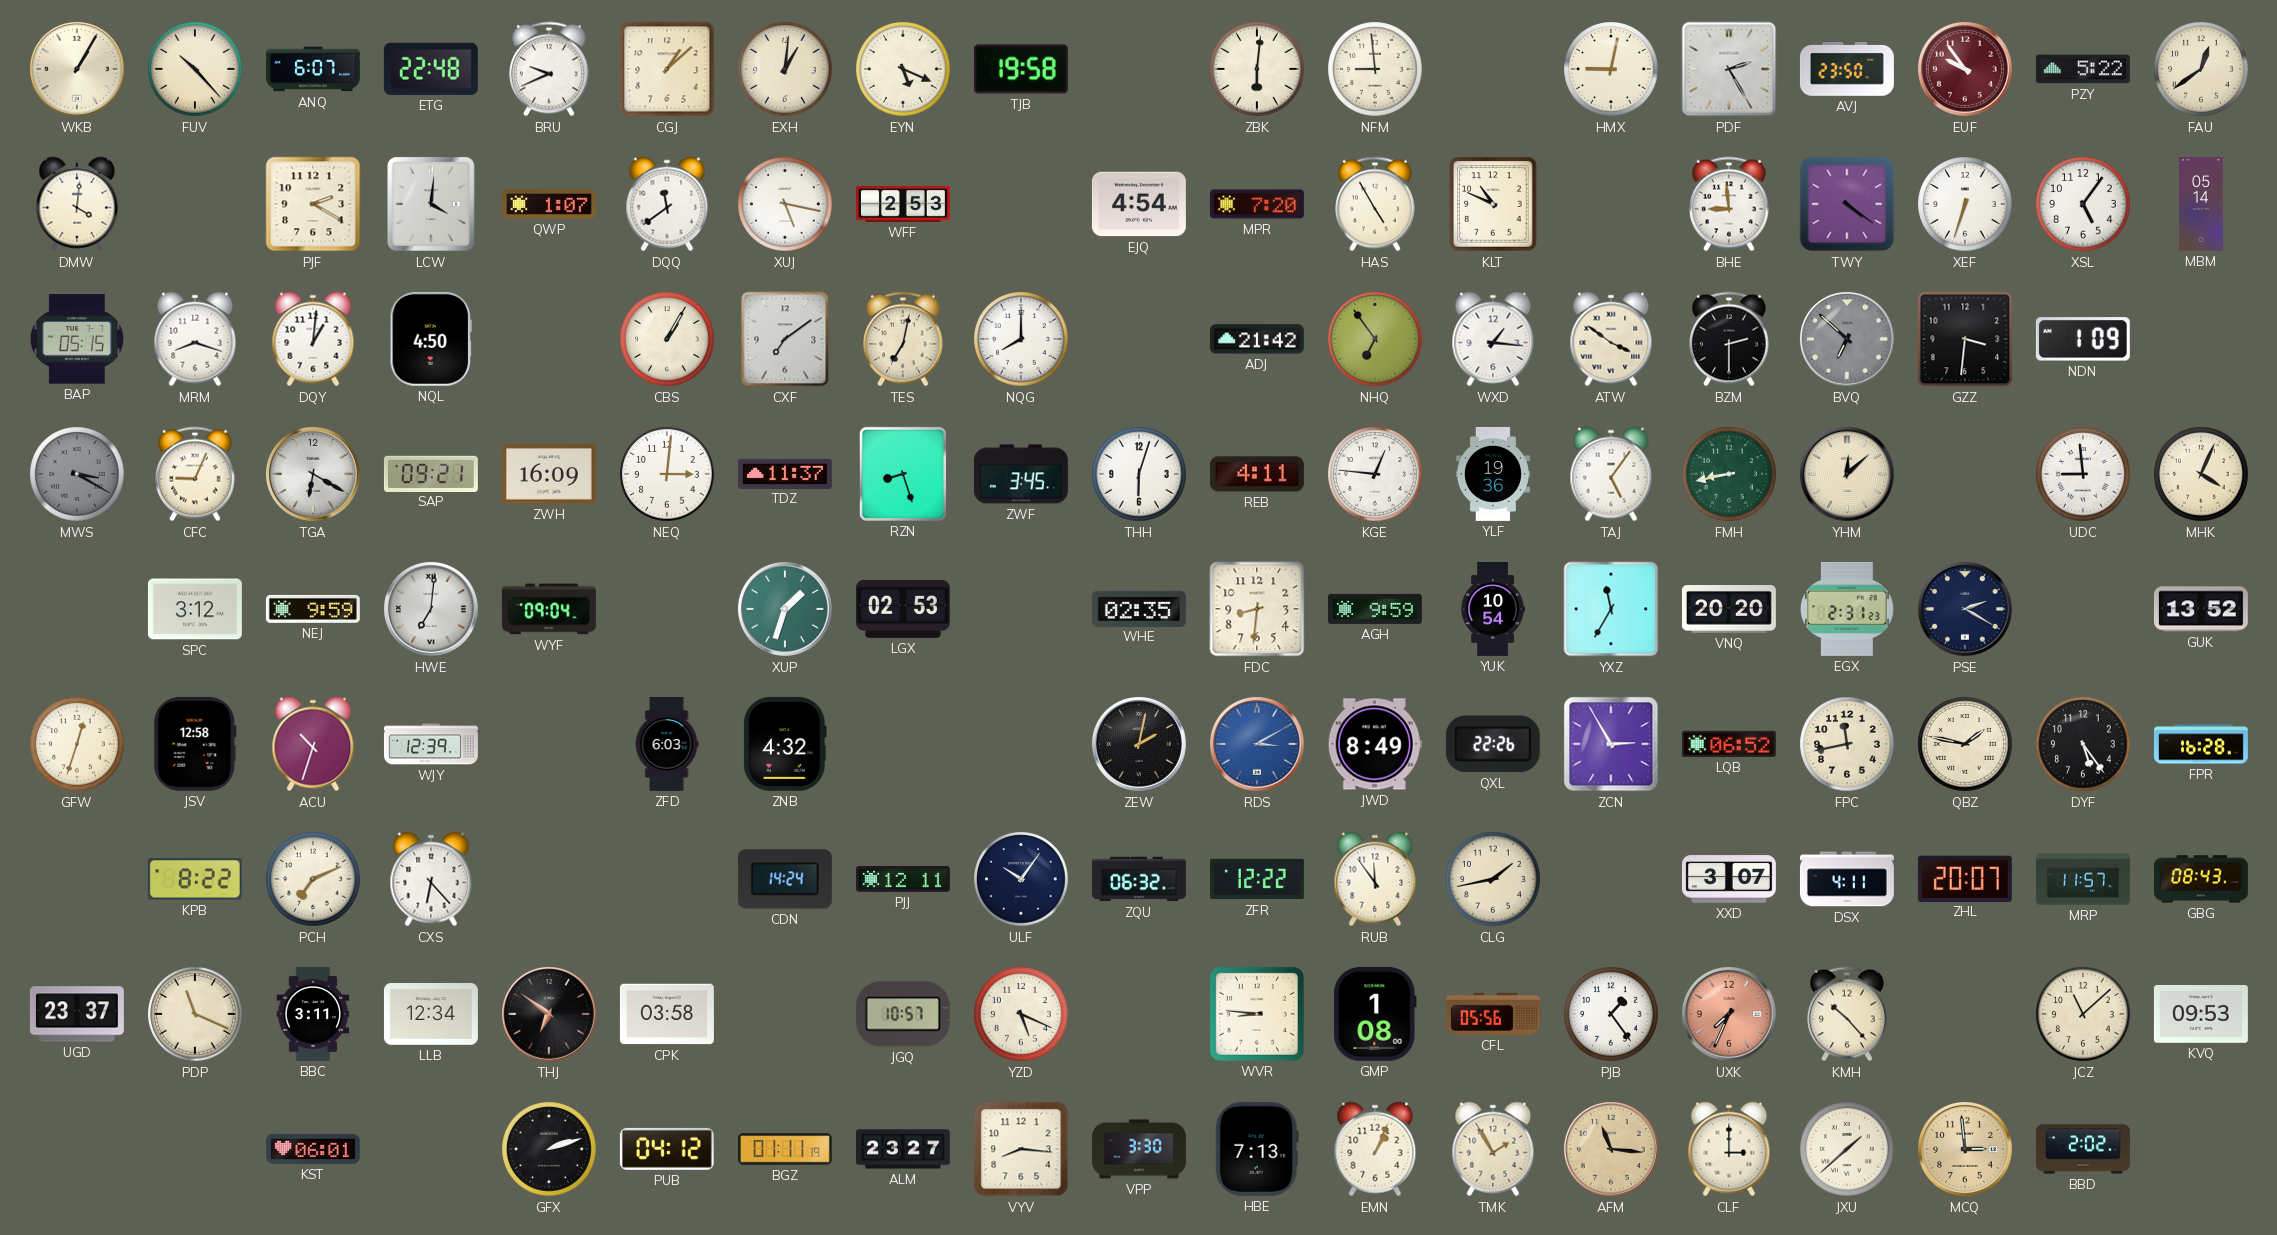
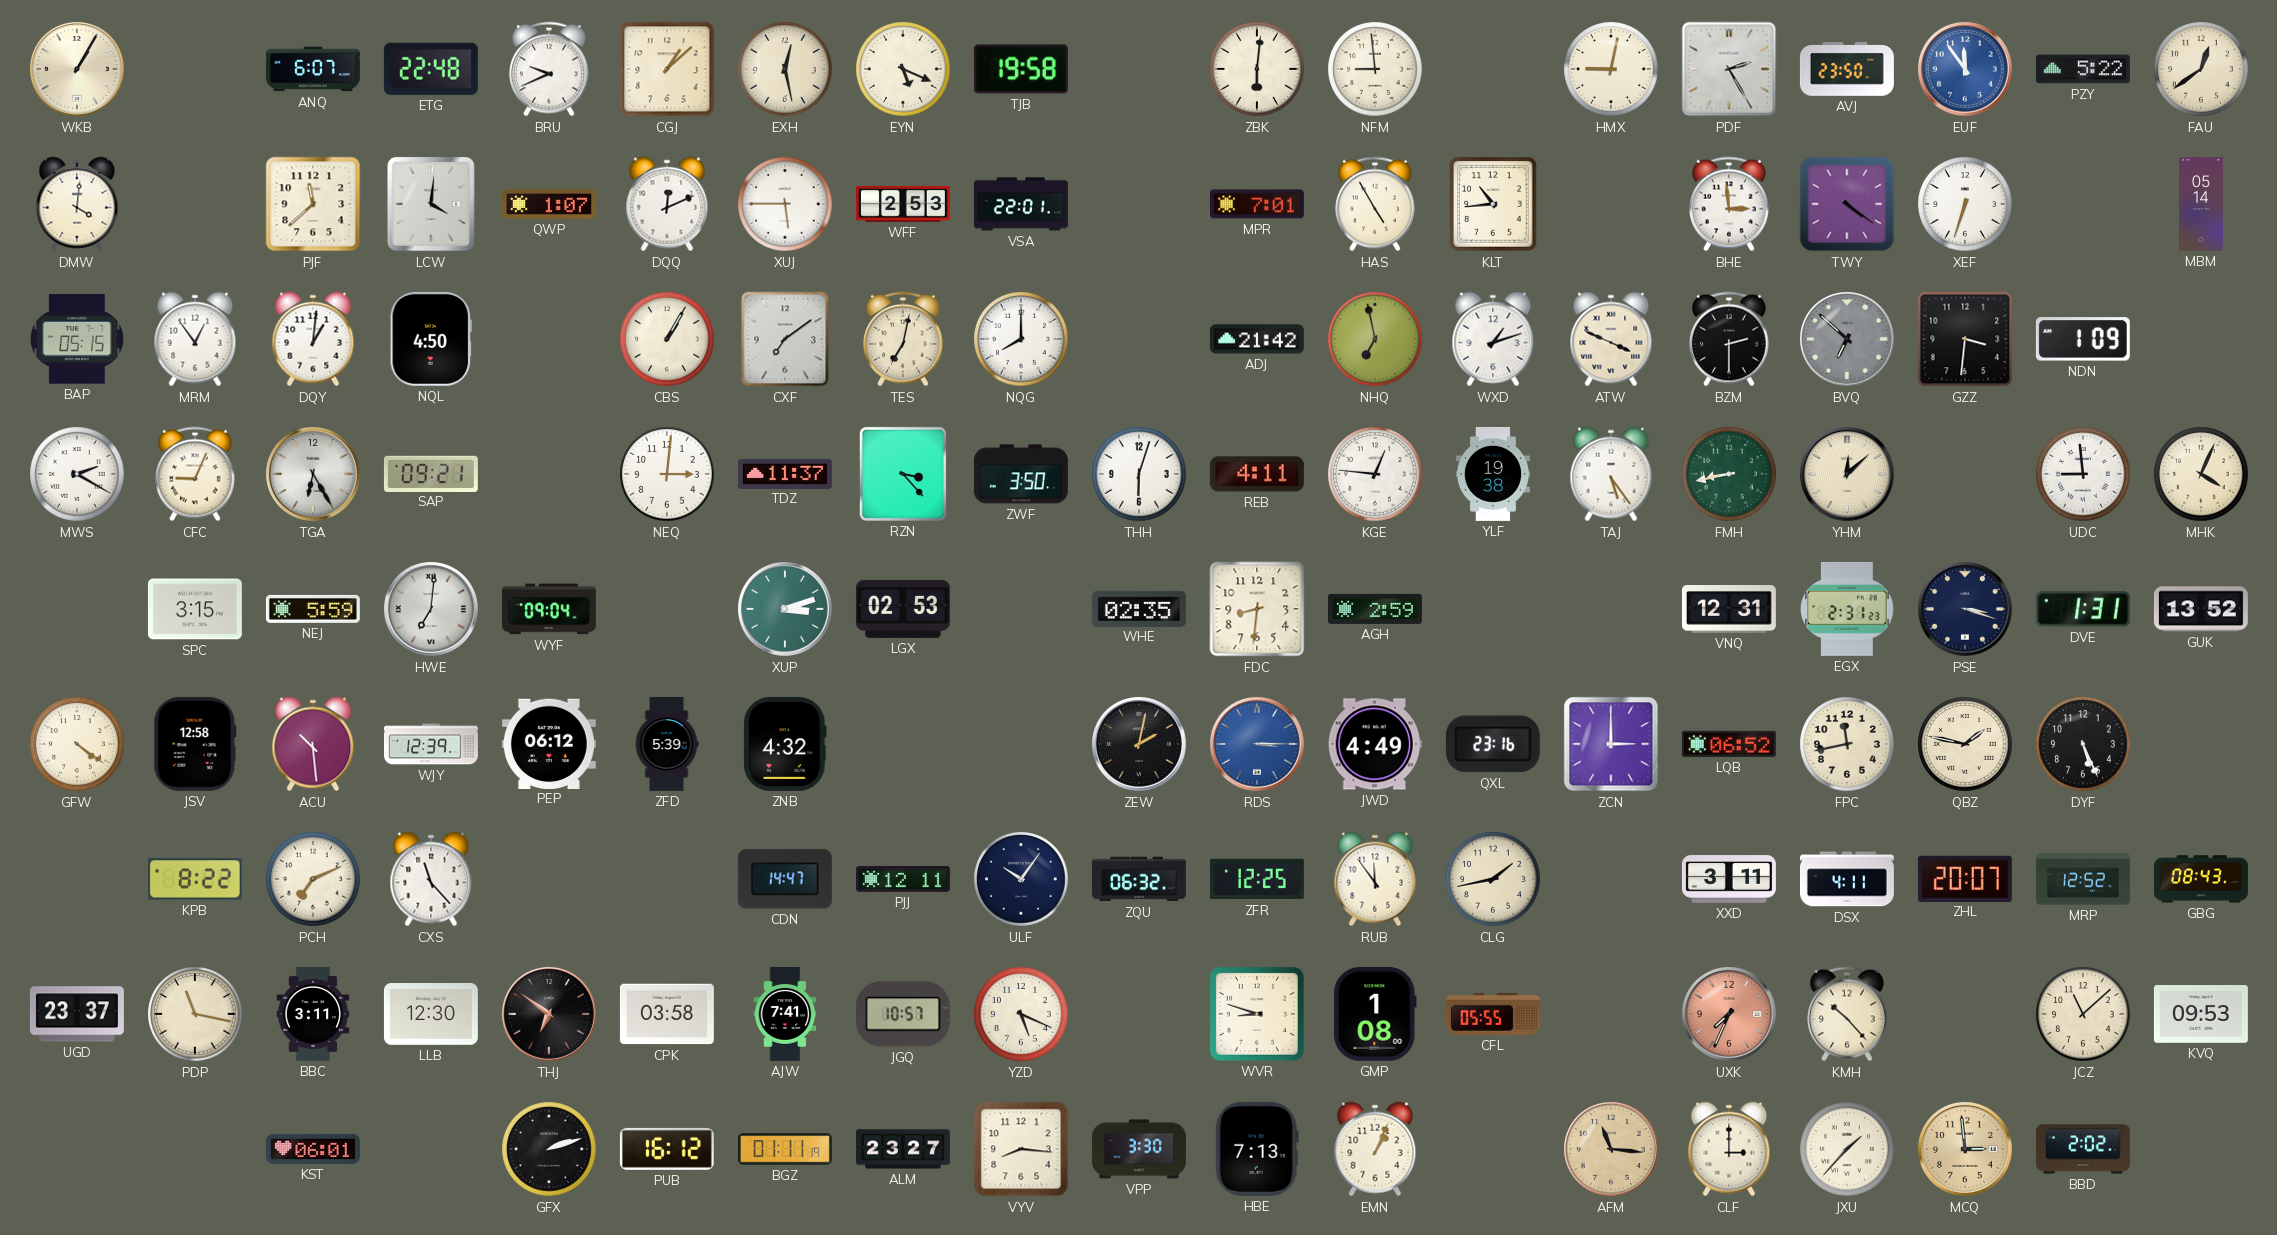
FUV: 10:23 -> none
EXH: 1:01 -> 12:28
EUF: 9:54 -> 11:54
EUF dial: burgundy -> blue
PJF: 2:20 -> 11:38
DQQ: 11:39 -> 12:11
XUJ: 5:17 -> 5:45
VSA: none -> 22:01
EJQ: 4:54 -> none
MPR: 7:20 -> 7:01
KLT: 10:49 -> 10:44
BHE: 8:59 -> 2:59
XSL: 5:06 -> none
MRM: 8:18 -> 12:54
NHQ: 6:54 -> 6:58
WXD: 1:16 -> 1:12
ATW: 3:51 -> 3:49
MWS: 3:20 -> 2:20
MWS dial: grey -> white
TGA: 6:20 -> 6:25
ZWH: 16:09 -> none
RZN: 8:27 -> 3:23
ZWF: 3:45 -> 3:50
YLF: 19:36 -> 19:38
TAJ: 5:06 -> 5:24
SPC: 3:12 -> 3:15
NEJ: 9:59 -> 5:59
XUP: 1:33 -> 3:12
AGH: 9:59 -> 2:59
YUK: 10:54 -> none
YXZ: 11:35 -> none
VNQ: 20:20 -> 12:31
PSE: 2:20 -> 3:18
DVE: none -> 1:31
GFW: 12:33 -> 4:21
ACU: 10:33 -> 10:29
PEP: none -> 06:12
ZFD: 6:03 -> 5:39
RDS: 3:10 -> 3:15
JWD: 8:49 -> 4:49
QXL: 22:26 -> 23:16
ZCN: 2:55 -> 3:00
DYF: 5:24 -> 5:26
FPR: 16:28 -> none
CXS: 6:23 -> 11:23
CDN: 14:24 -> 14:47
ZFR: 12:22 -> 12:25
XXD: 3:07 -> 3:11
MRP: 11:57 -> 12:52
PDP: 11:19 -> 11:17
LLB: 12:34 -> 12:30
AJW: none -> 7:41
WVR: 8:46 -> 8:48
CFL: 05:56 -> 05:55
PJB: 1:24 -> none
PUB: 04:12 -> 16:12
TMK: 1:55 -> none
JXU: 1:38 -> 1:37
